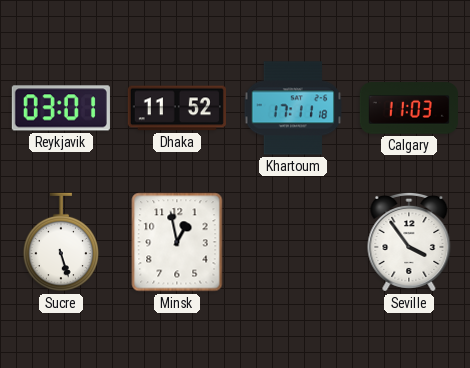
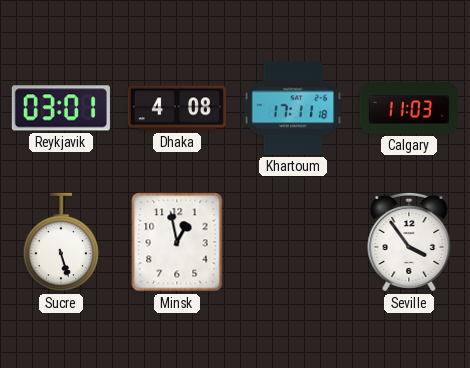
Dhaka: 11:52 -> 4:08
